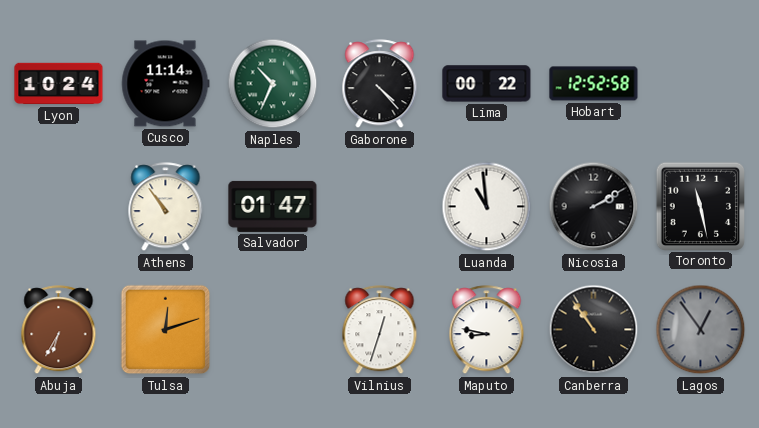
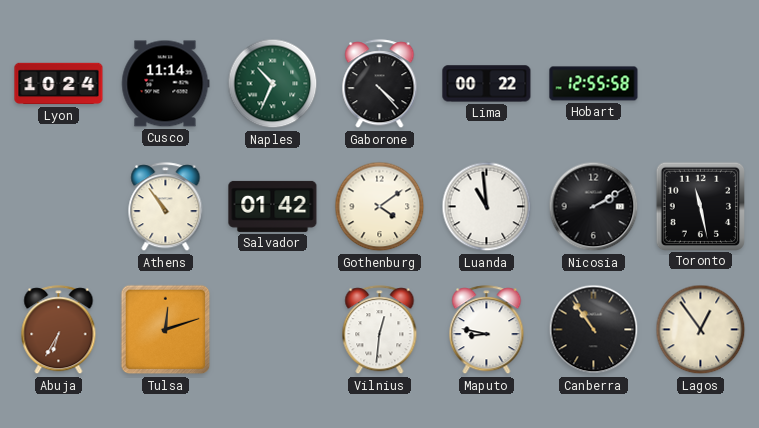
Hobart: 12:52 -> 12:55
Salvador: 01:47 -> 01:42
Gothenburg: none -> 4:09
Vilnius: 12:33 -> 12:31
Lagos dial: grey -> cream
